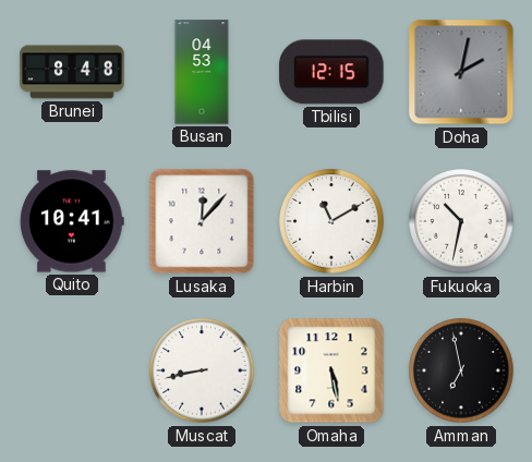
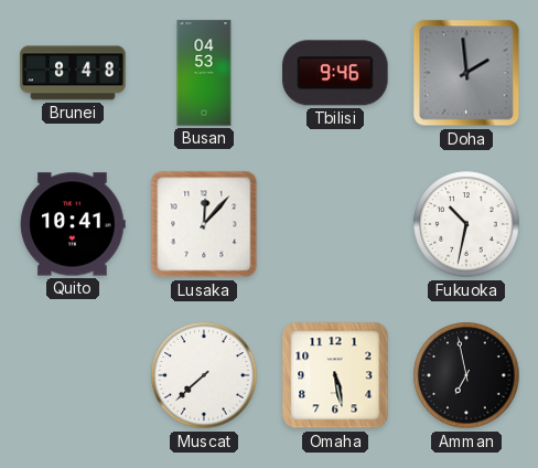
Tbilisi: 12:15 -> 9:46
Doha: 2:02 -> 1:59
Harbin: 11:10 -> none
Muscat: 8:43 -> 7:38
